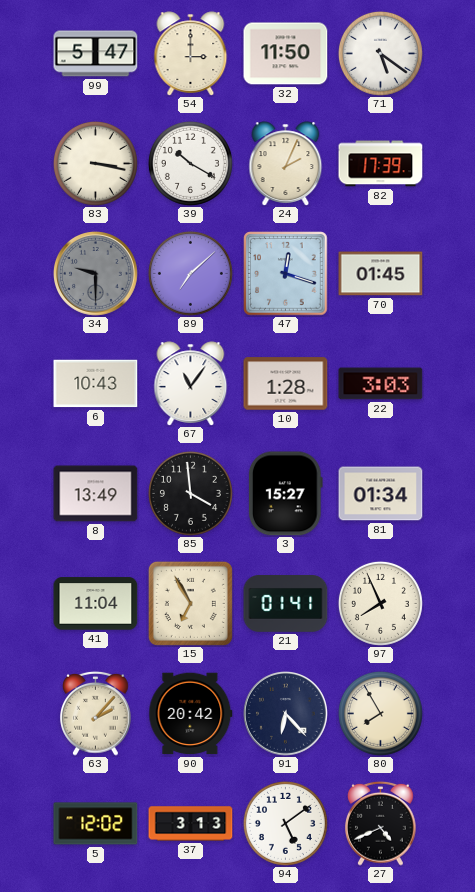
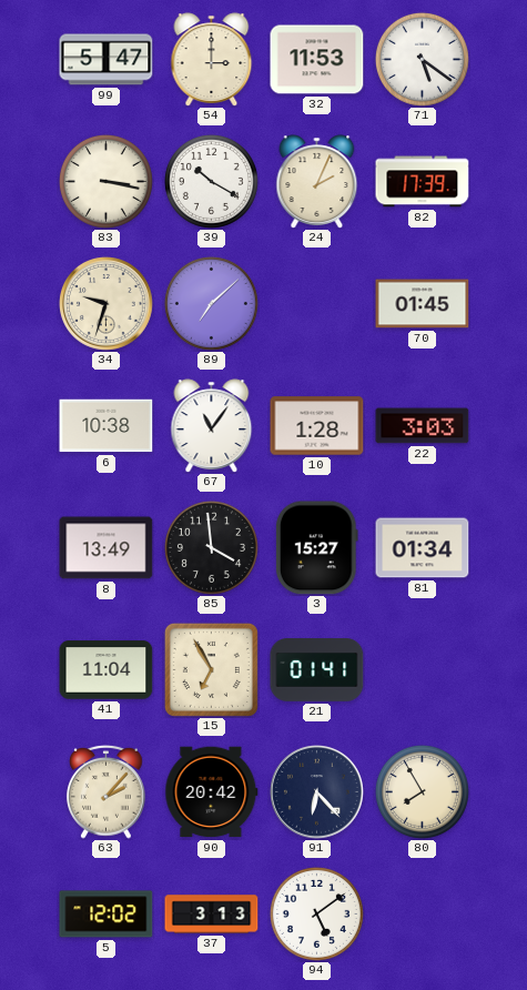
32: 11:50 -> 11:53
34: 9:30 -> 9:33
34 dial: grey -> cream
47: 12:18 -> none
6: 10:43 -> 10:38
97: 7:56 -> none
27: 4:41 -> none
